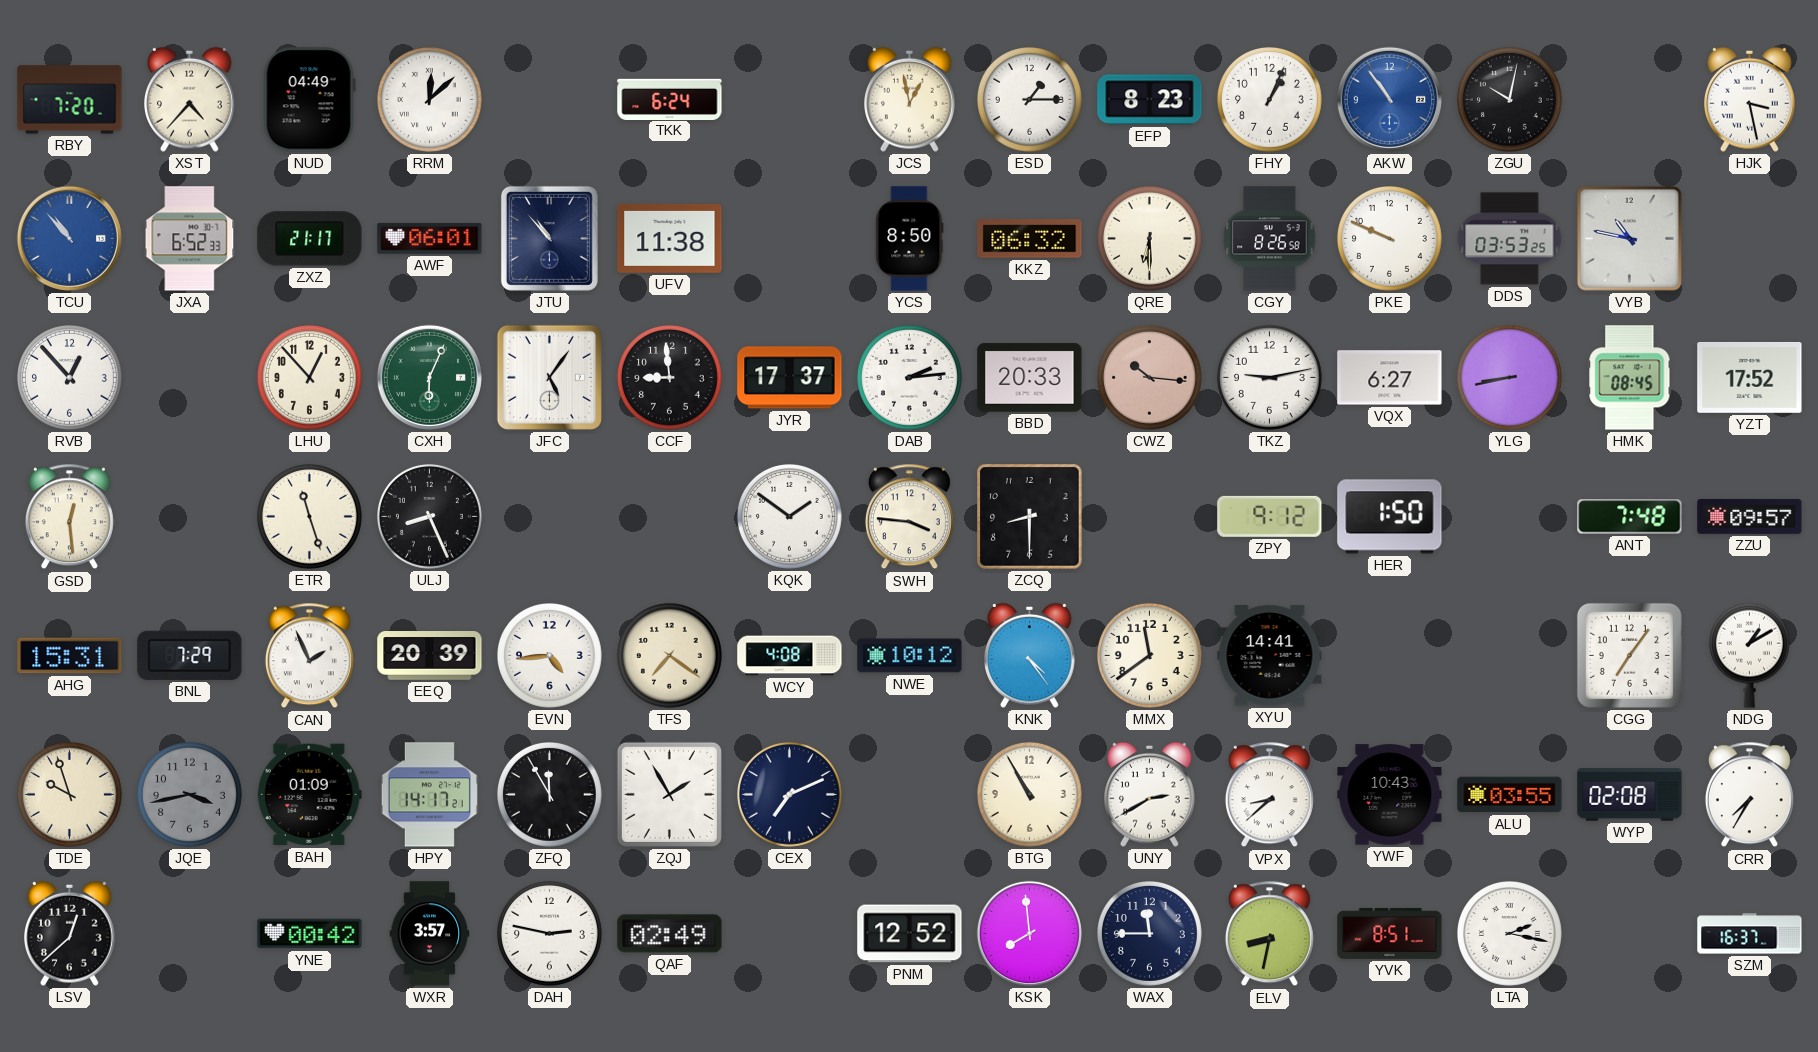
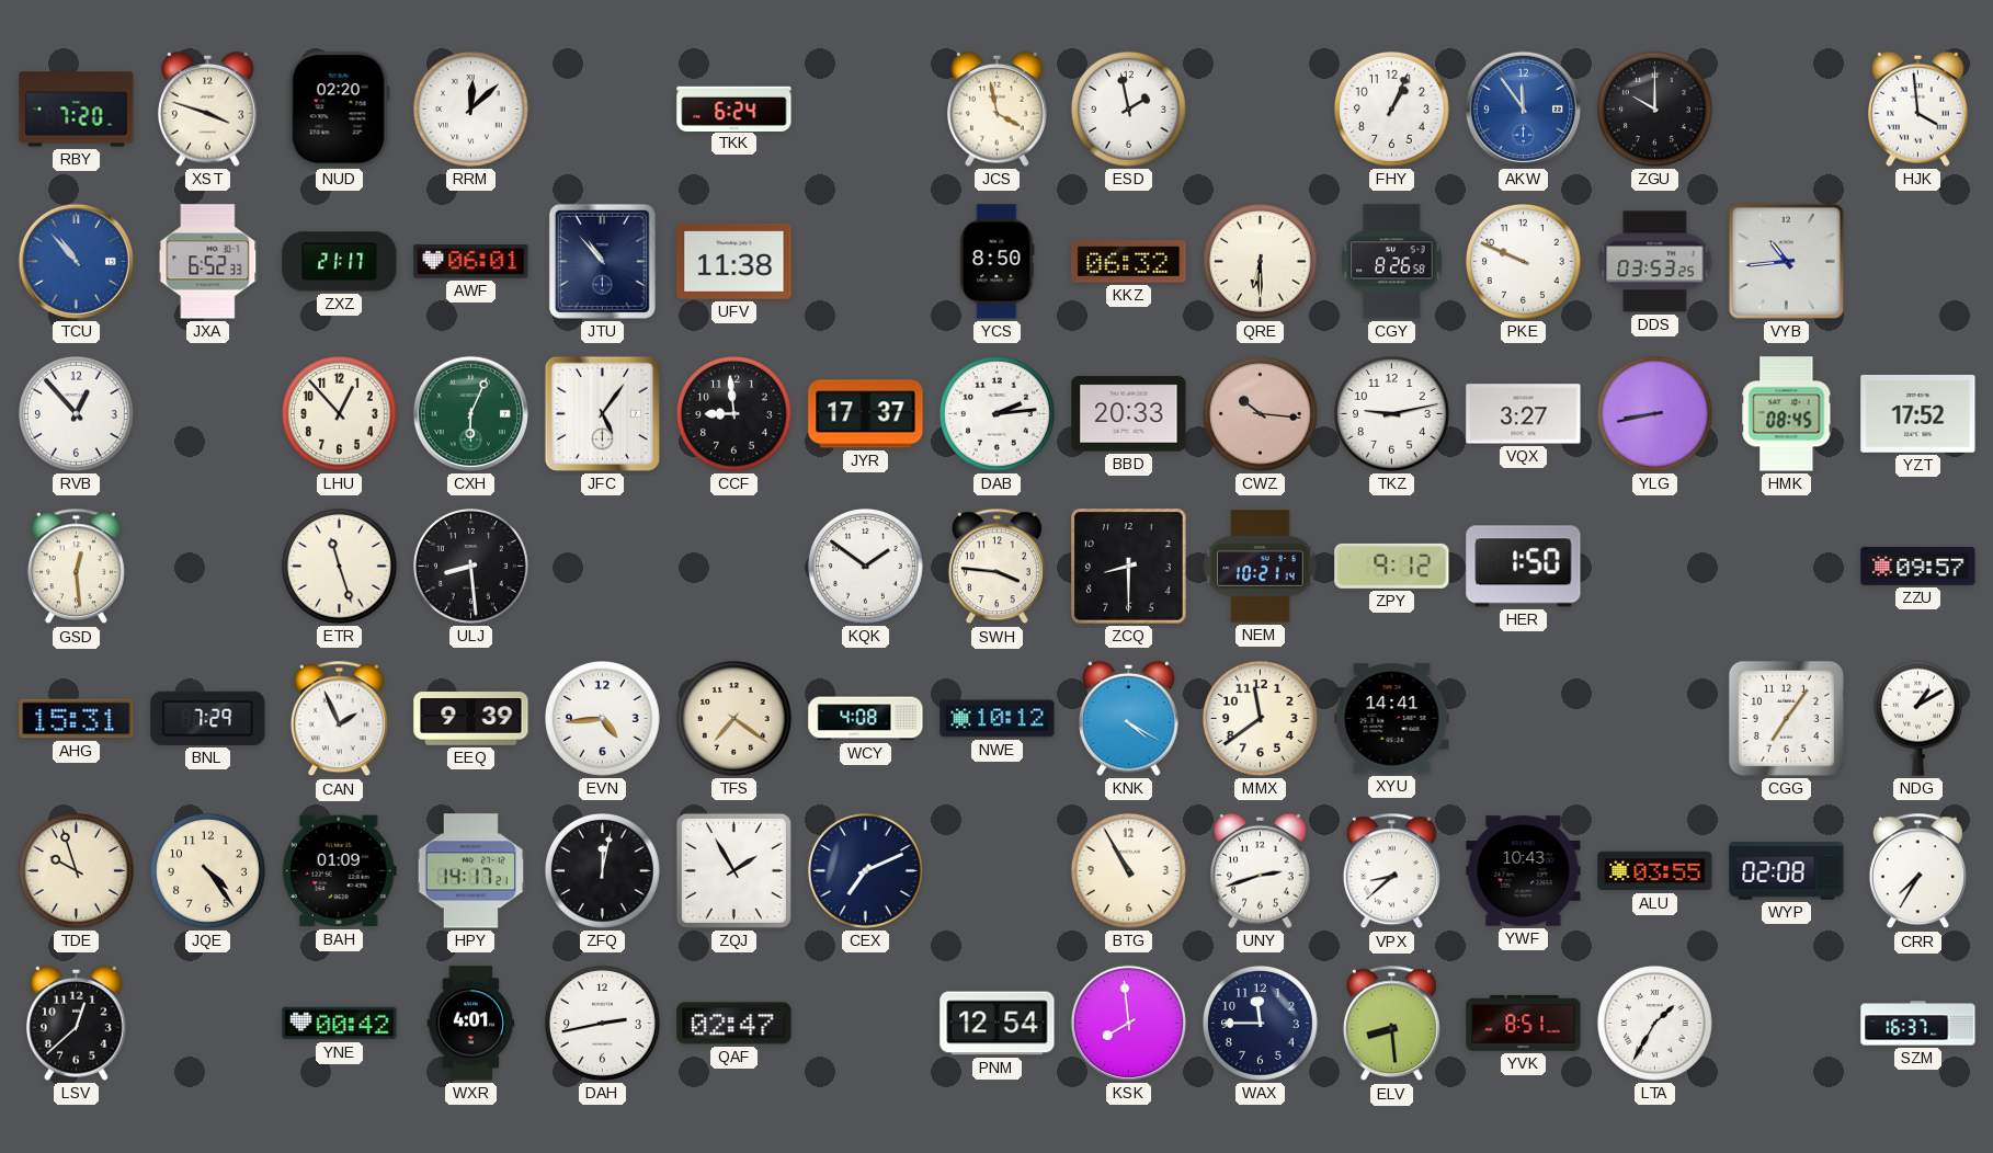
XST: 4:37 -> 3:48
NUD: 04:49 -> 02:20
JCS: 12:58 -> 3:58
ESD: 1:15 -> 1:58
EFP: 8:23 -> none
AKW: 10:54 -> 11:54
ZGU: 10:02 -> 10:00
HJK: 3:28 -> 3:59
VYB: 10:47 -> 10:44
VQX: 6:27 -> 3:27
ULJ: 8:26 -> 8:29
NEM: none -> 10:21
ANT: 7:48 -> none
EEQ: 20:39 -> 9:39
KNK: 4:24 -> 4:20
JQE: 3:43 -> 4:24
JQE dial: grey -> cream
ZFQ: 11:55 -> 12:02
UNY: 2:40 -> 2:42
WXR: 3:57 -> 4:01
DAH: 2:47 -> 2:43
QAF: 02:49 -> 02:47
PNM: 12:52 -> 12:54
ELV: 8:32 -> 8:29
LTA: 2:17 -> 1:35
